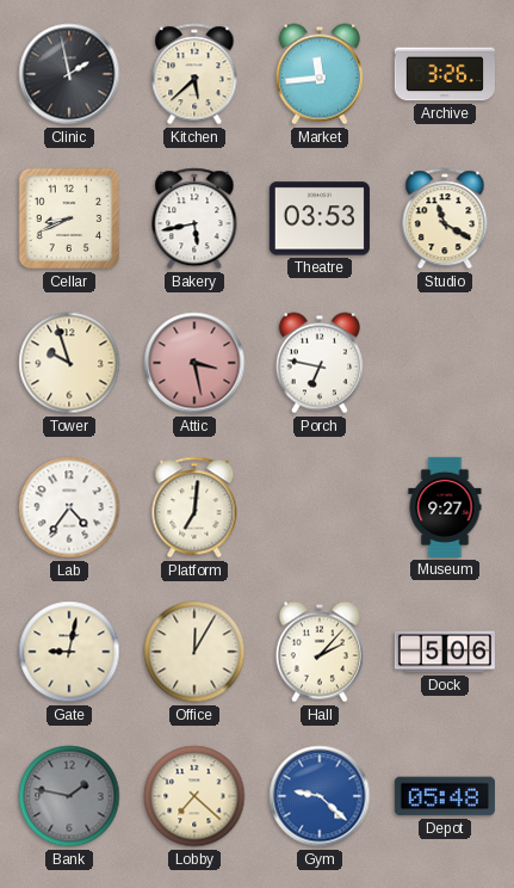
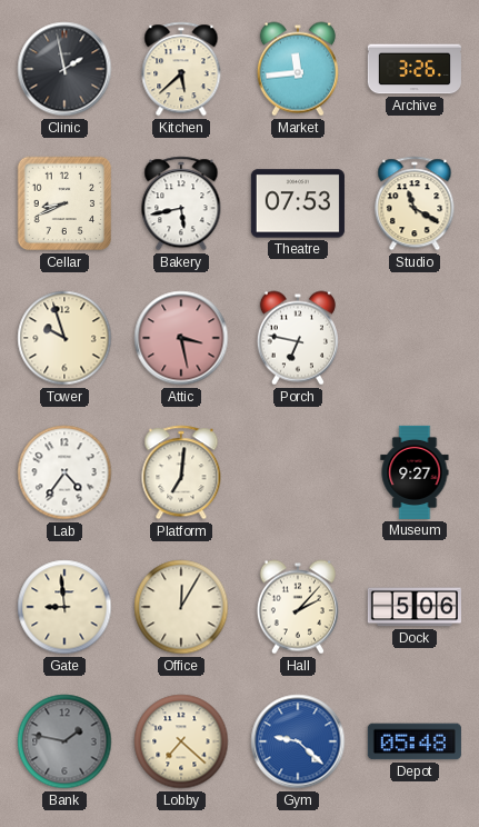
Theatre: 03:53 -> 07:53
Gate: 9:02 -> 8:59
